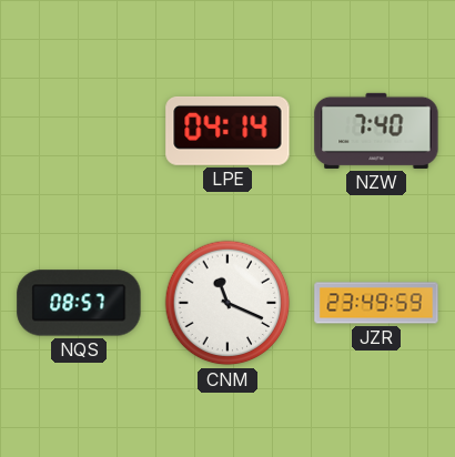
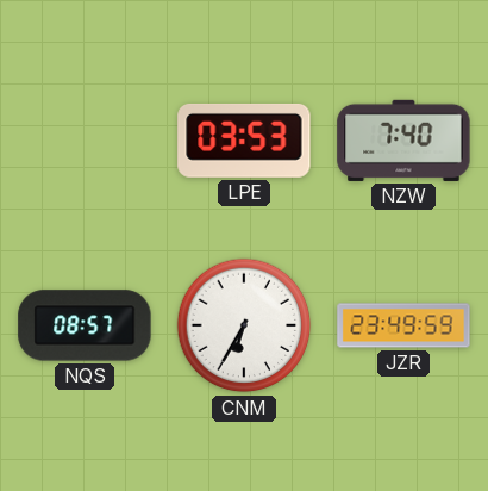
LPE: 04:14 -> 03:53
CNM: 11:19 -> 6:35
